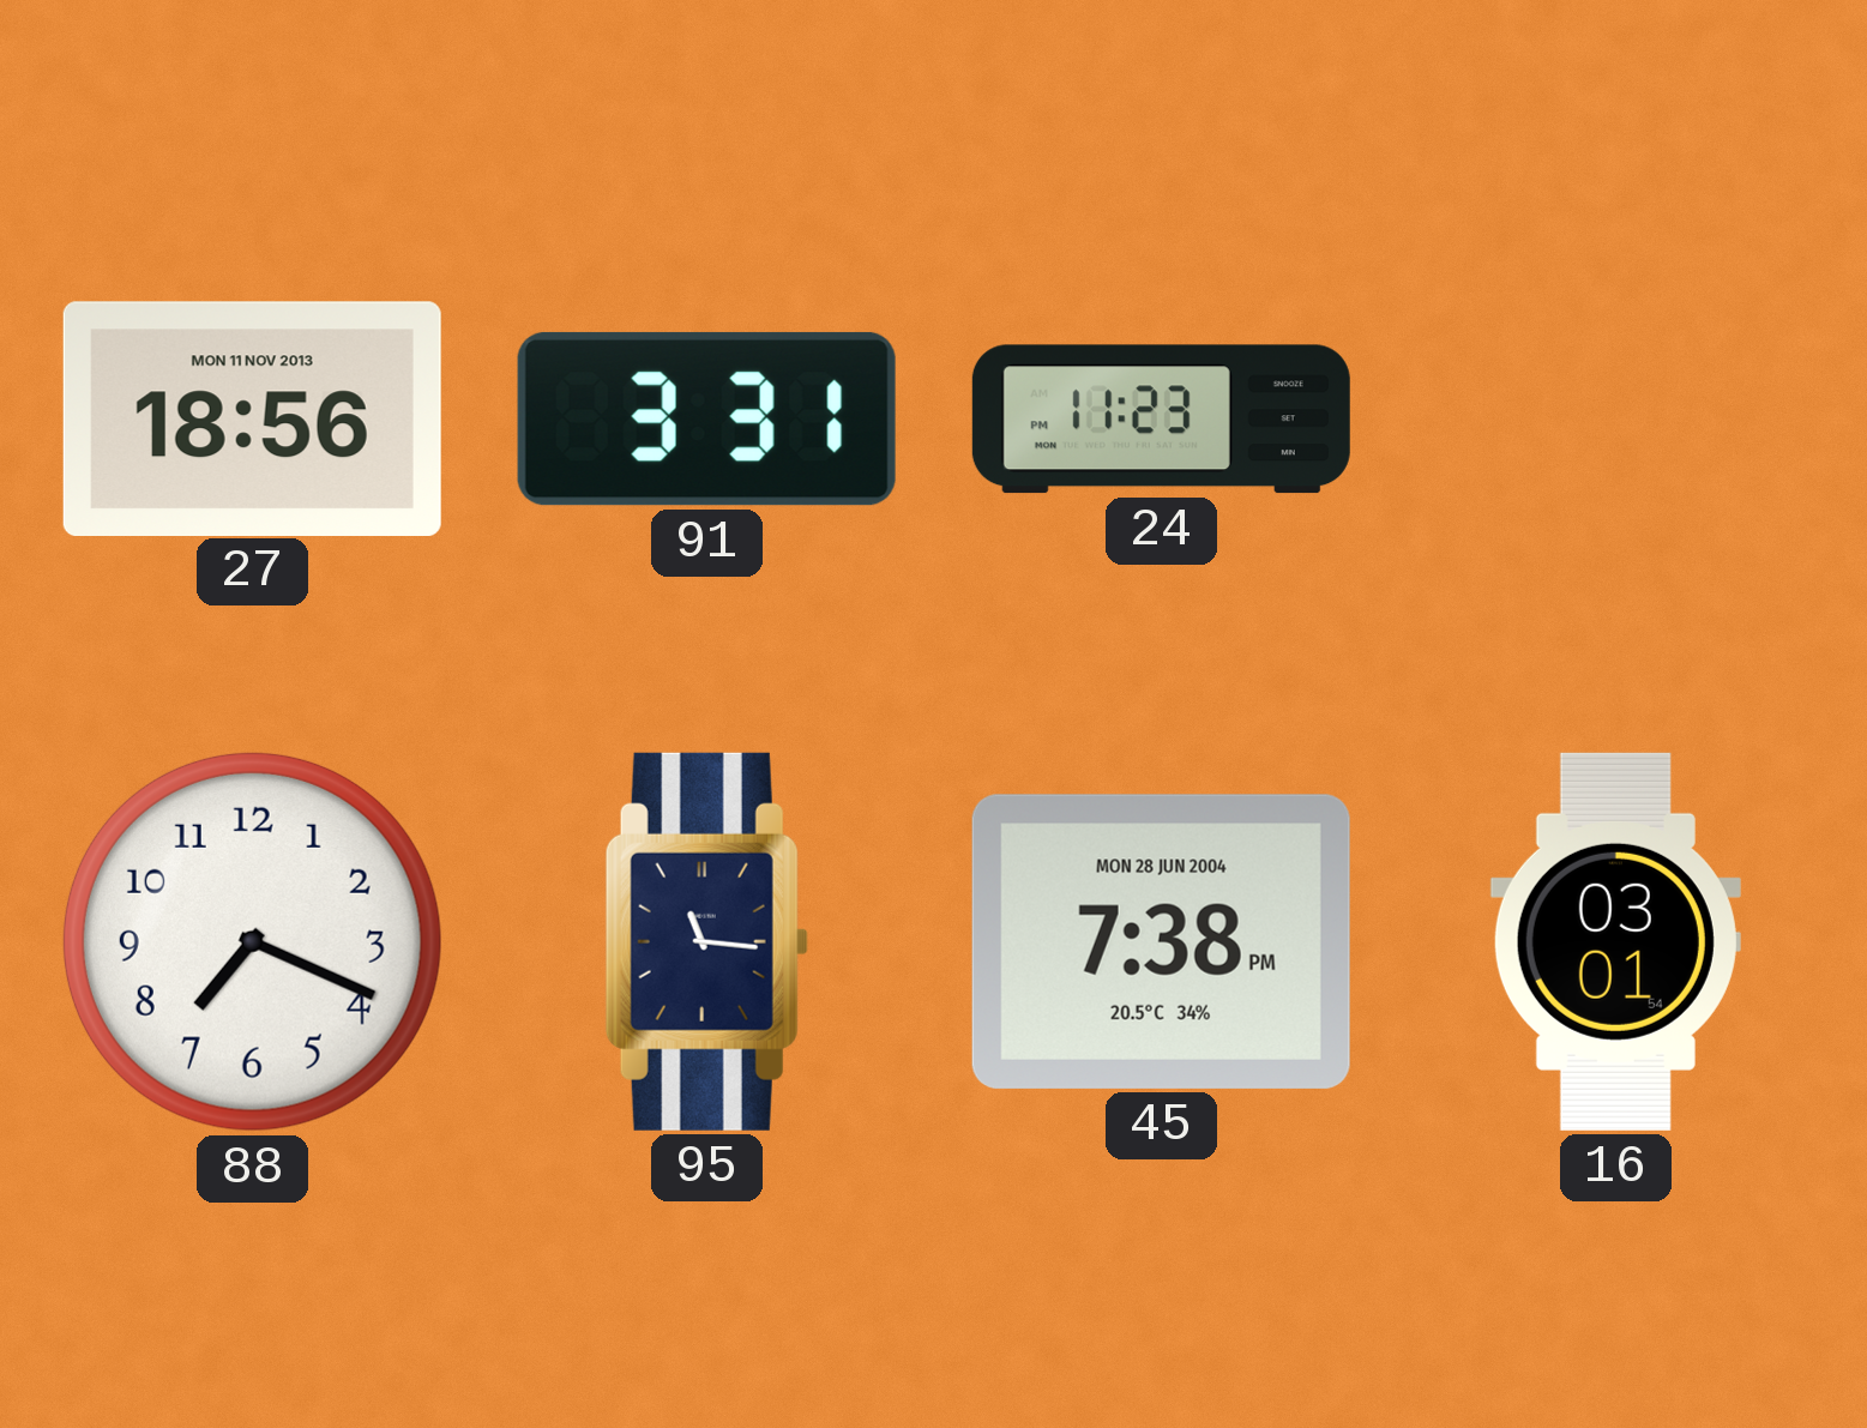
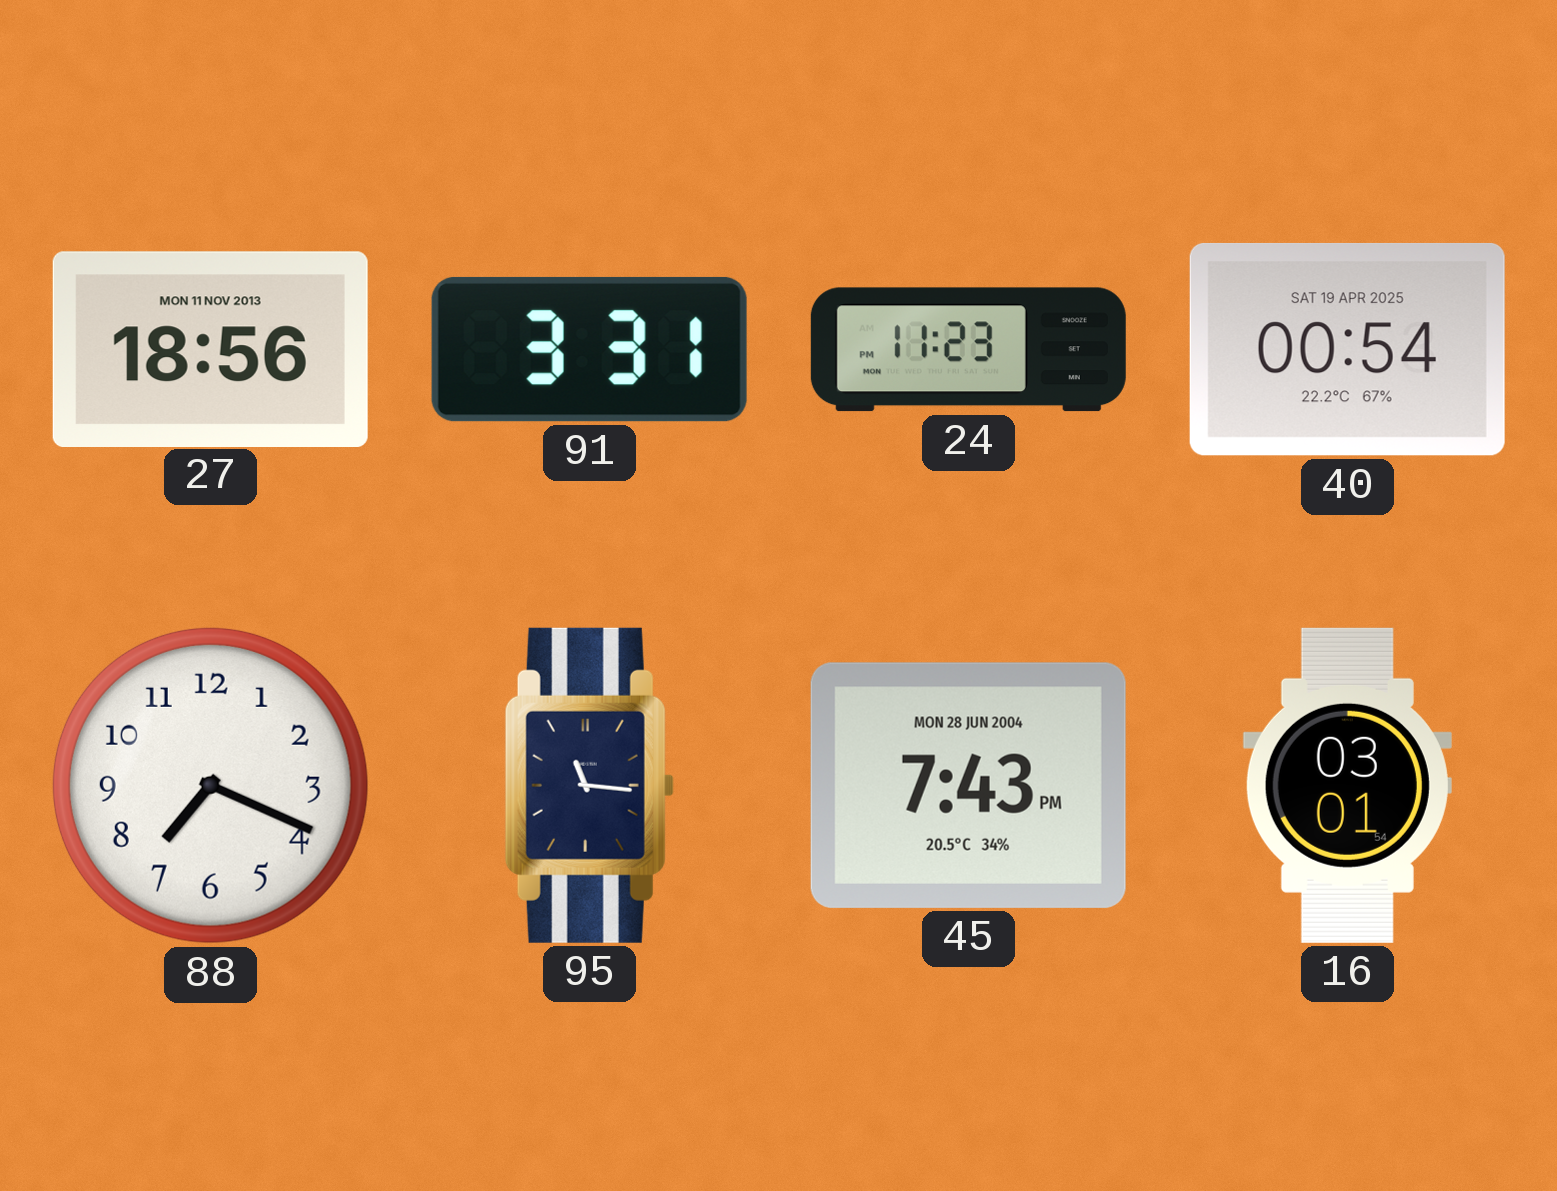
40: none -> 00:54
45: 7:38 -> 7:43
